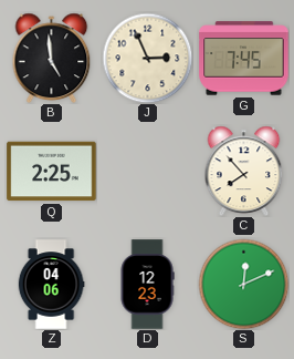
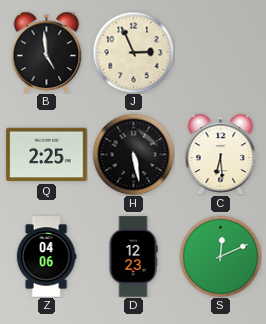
G: 7:45 -> none
H: none -> 5:28
C: 7:53 -> 6:29
